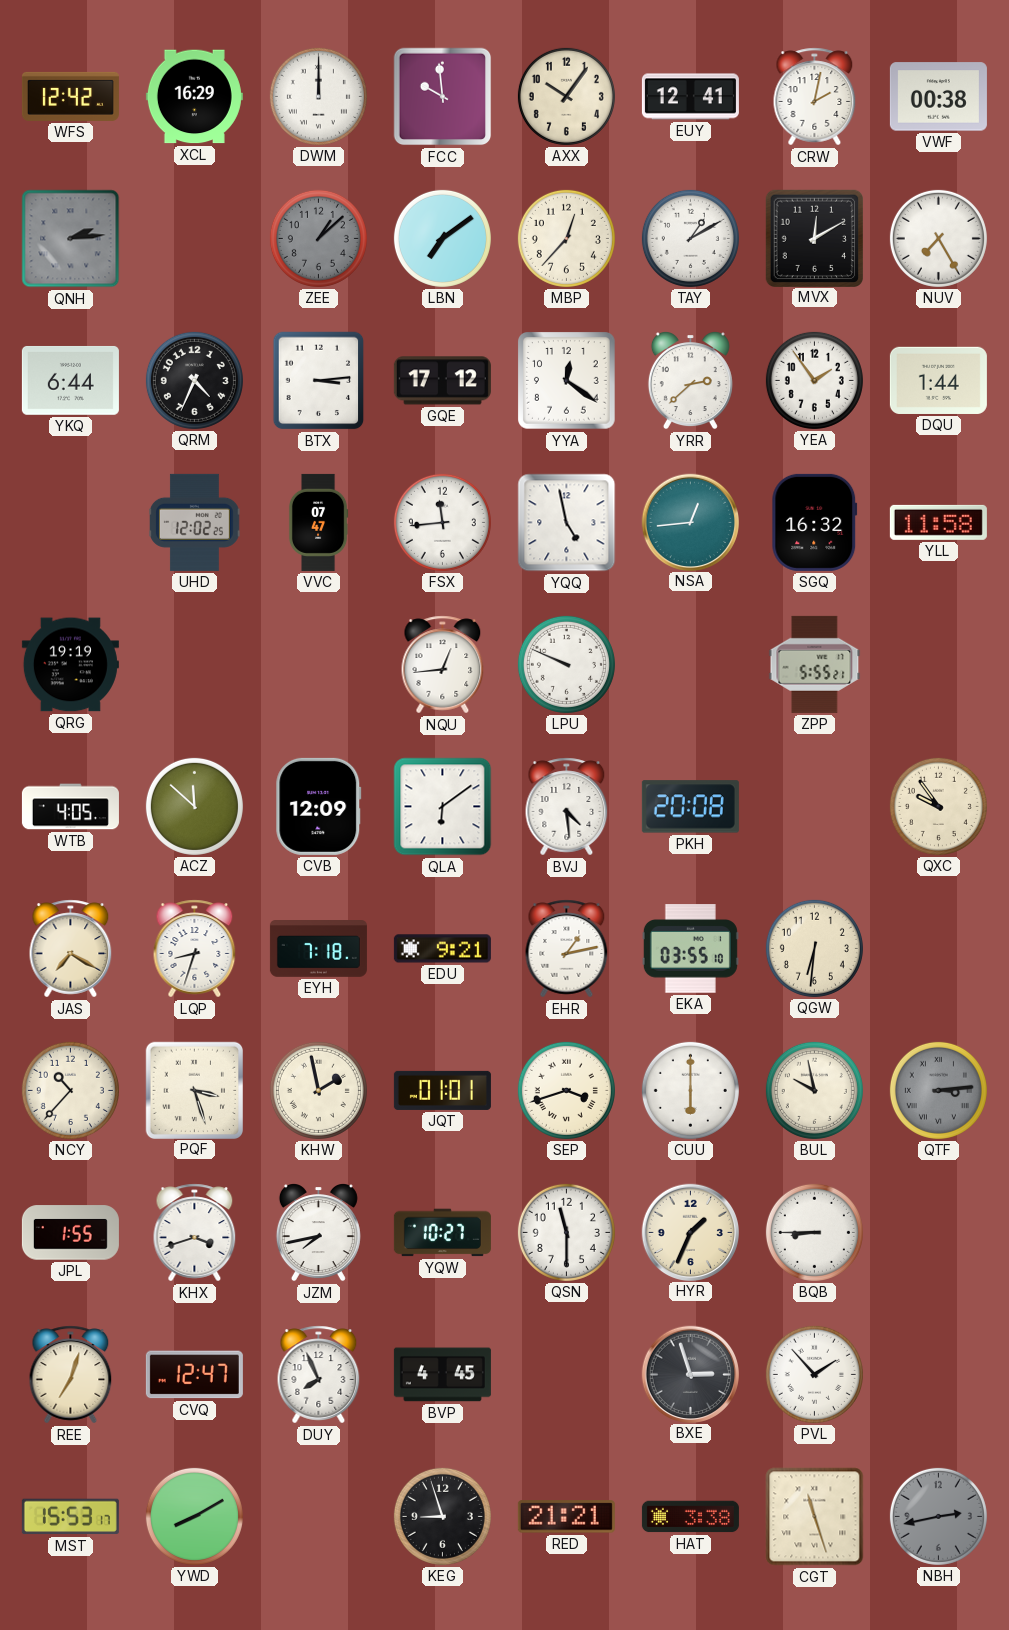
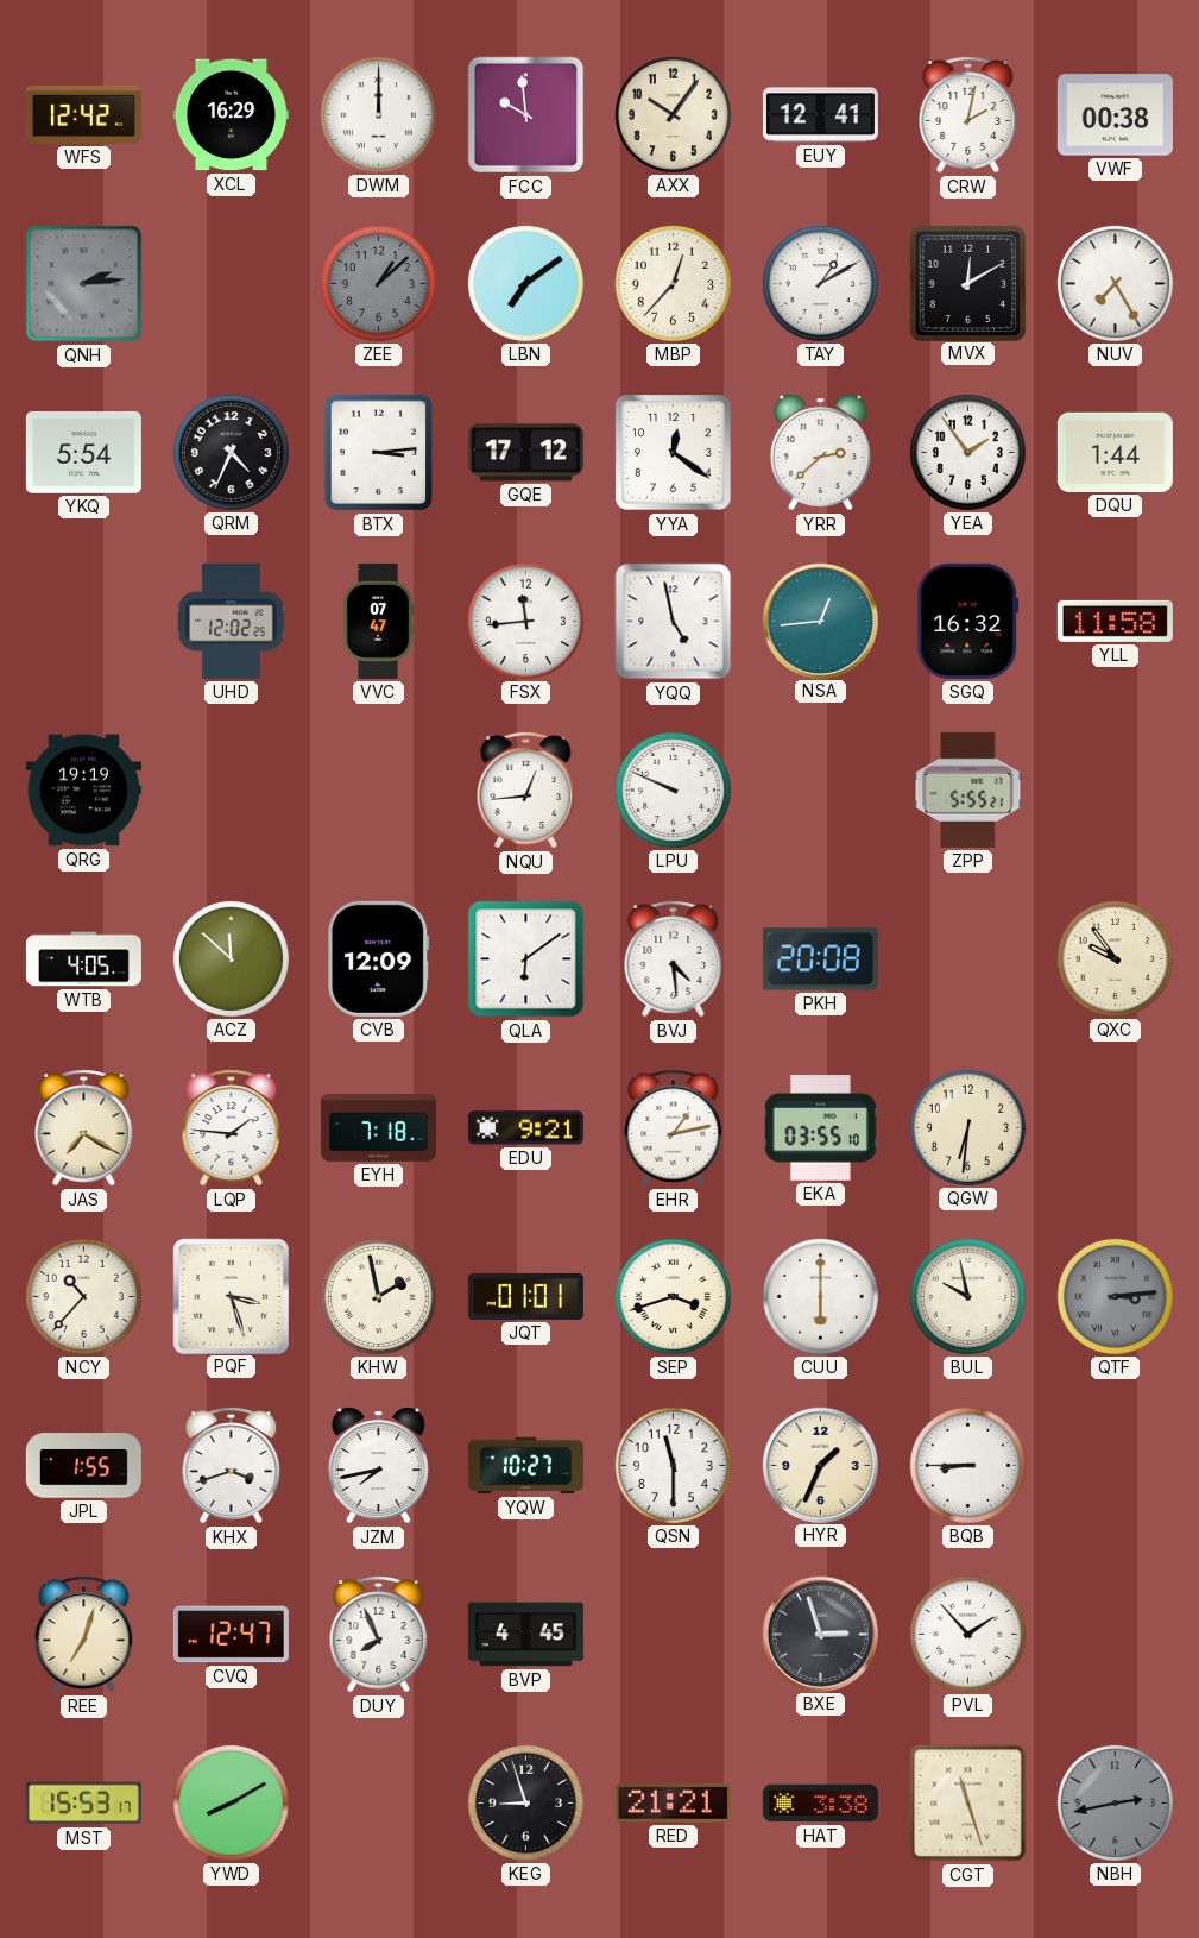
YKQ: 6:44 -> 5:54
LQP: 8:33 -> 1:46
